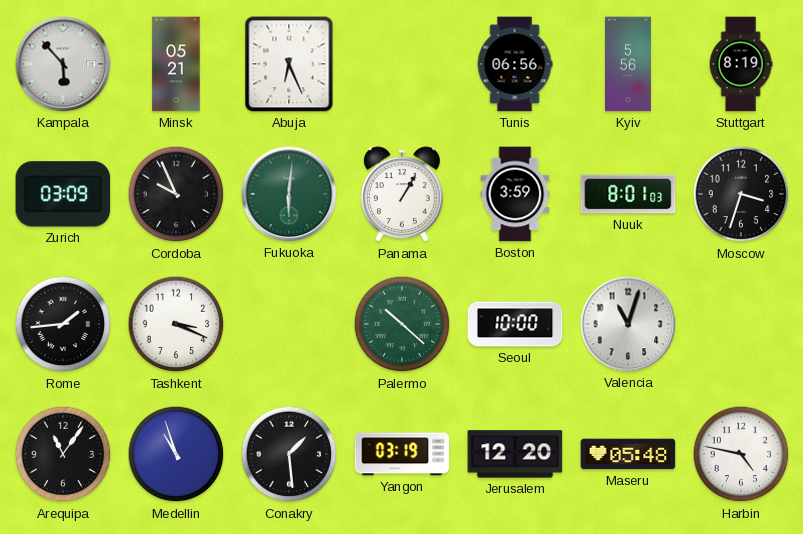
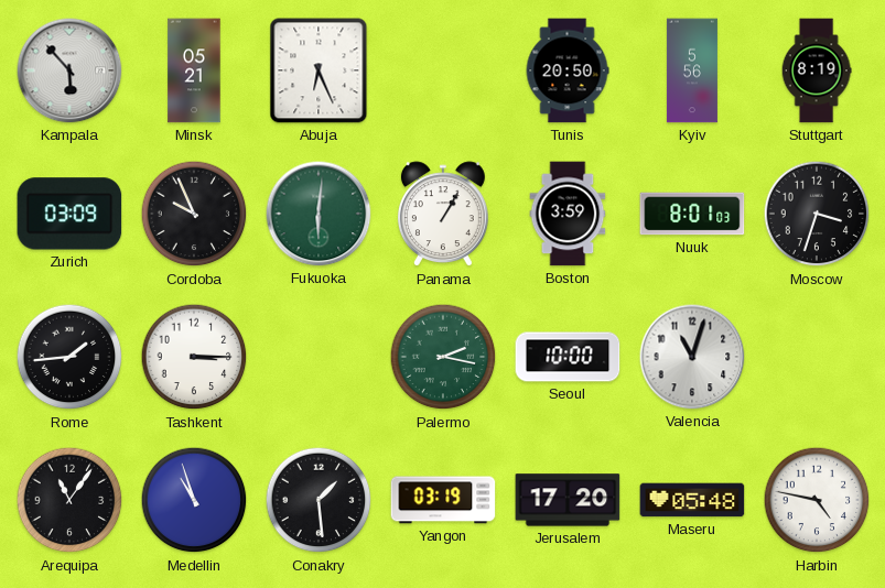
Tunis: 06:56 -> 20:50
Tashkent: 3:19 -> 3:15
Palermo: 10:22 -> 2:17
Jerusalem: 12:20 -> 17:20
